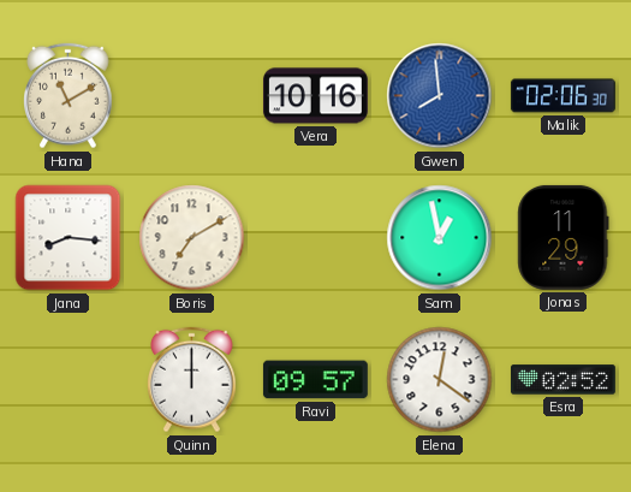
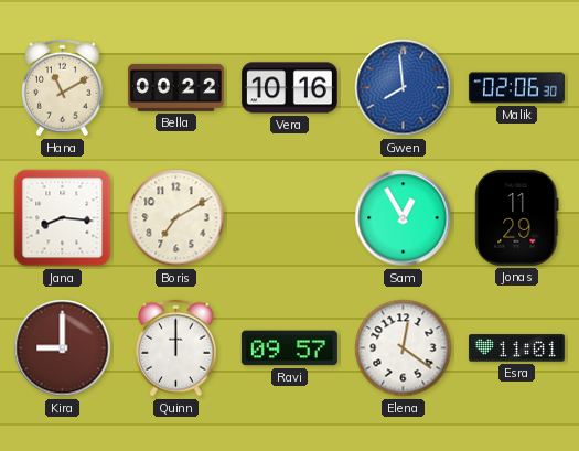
Bella: none -> 00:22
Sam: 12:58 -> 12:55
Kira: none -> 9:00
Esra: 02:52 -> 11:01
